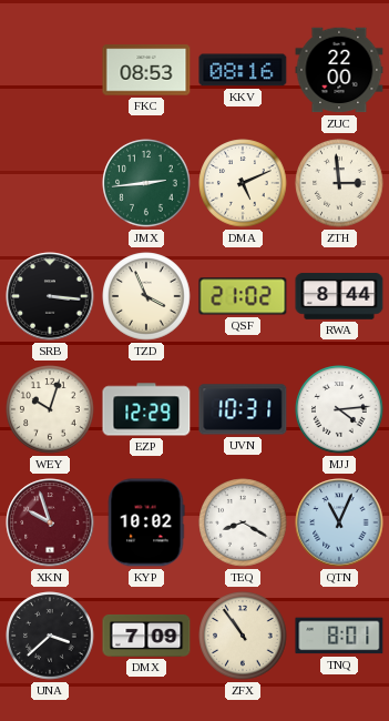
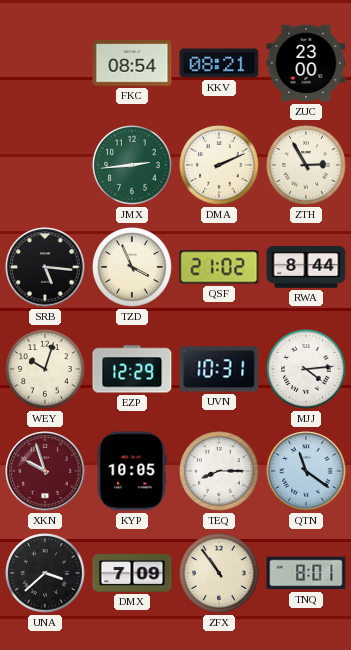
FKC: 08:53 -> 08:54
KKV: 08:16 -> 08:21
ZUC: 22:00 -> 23:00
DMA: 5:11 -> 2:11
ZTH: 2:59 -> 2:55
SRB: 3:16 -> 5:16
KYP: 10:02 -> 10:05
TEQ: 8:20 -> 8:15
QTN: 11:04 -> 11:21
